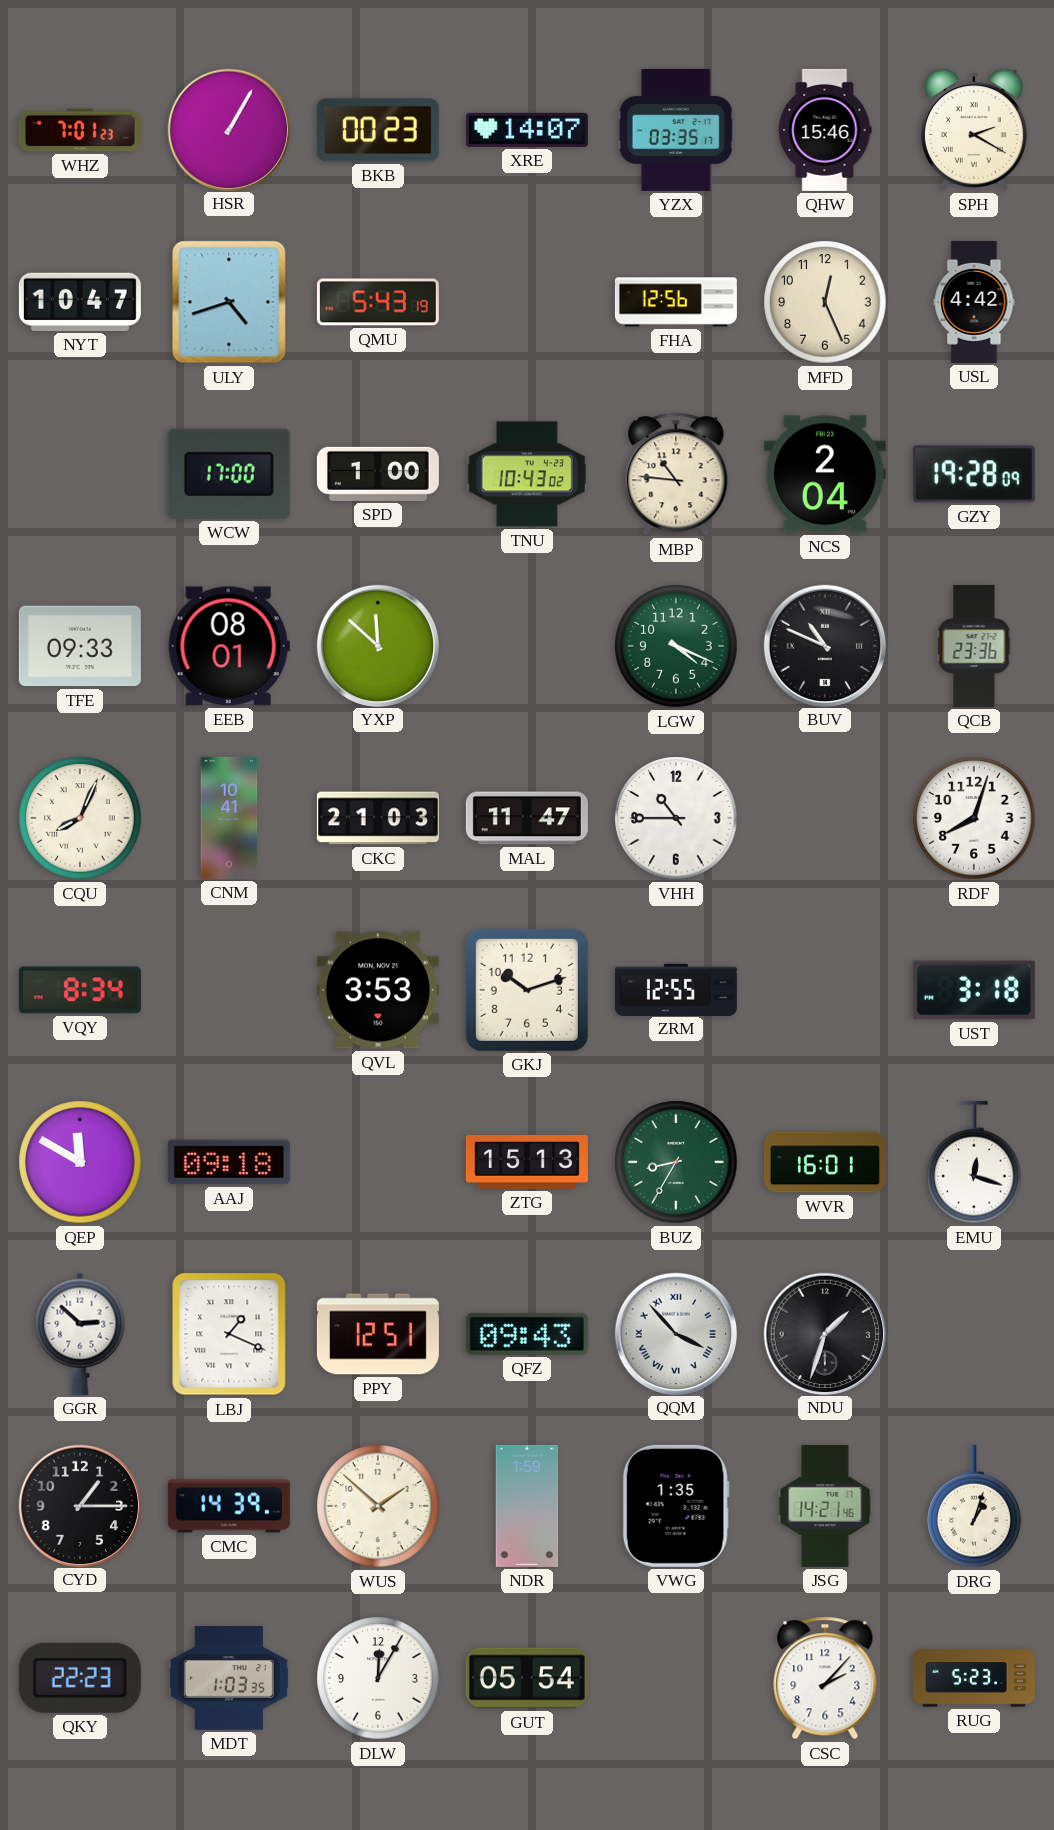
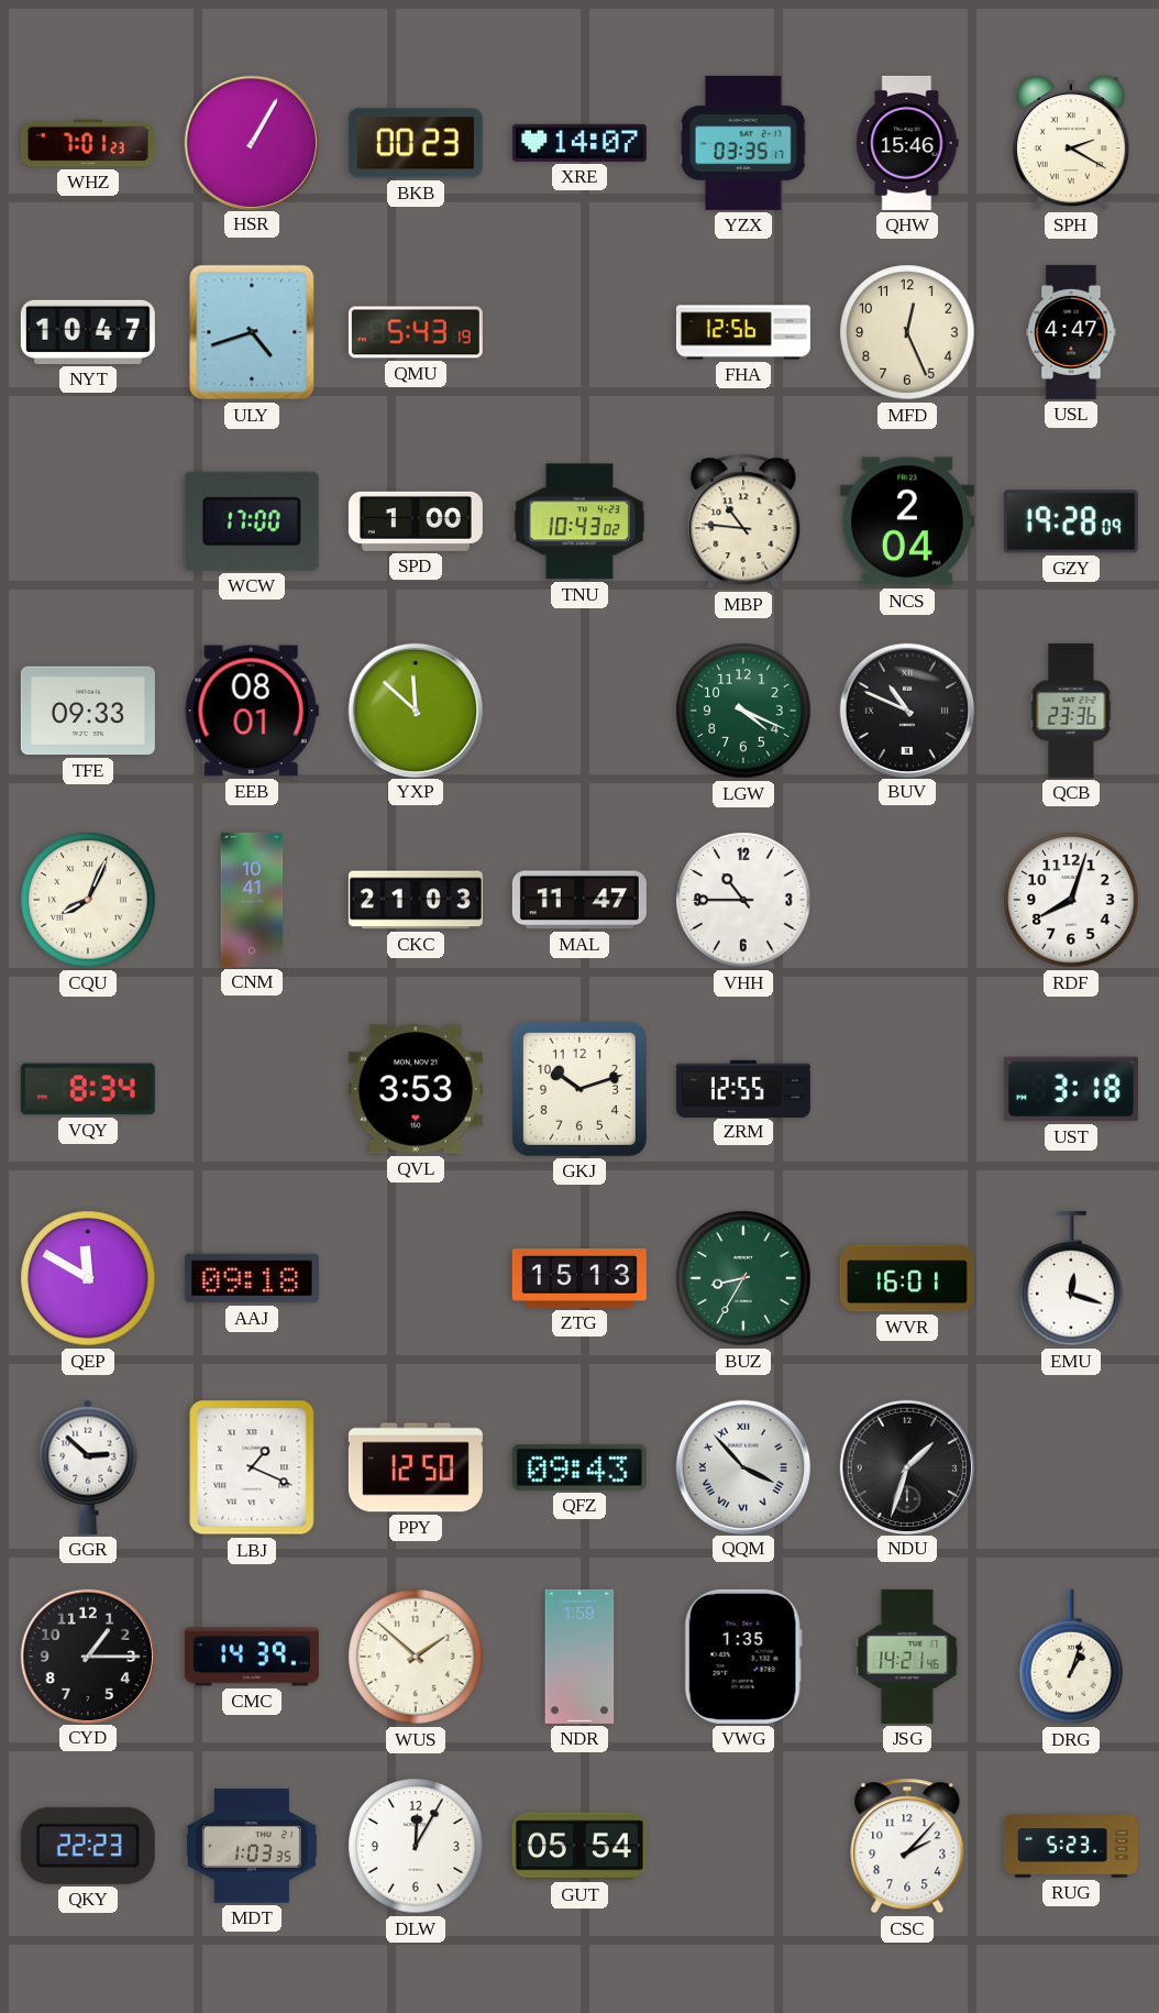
USL: 4:42 -> 4:47
PPY: 12:51 -> 12:50
